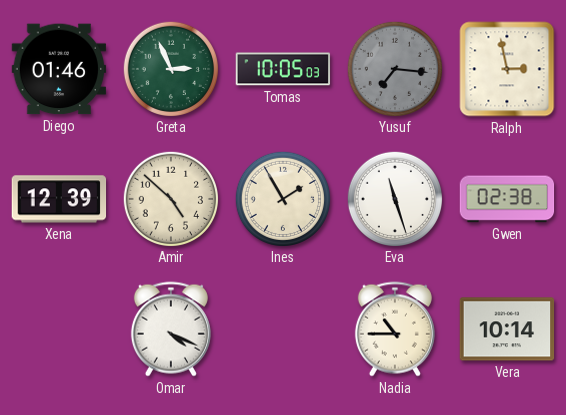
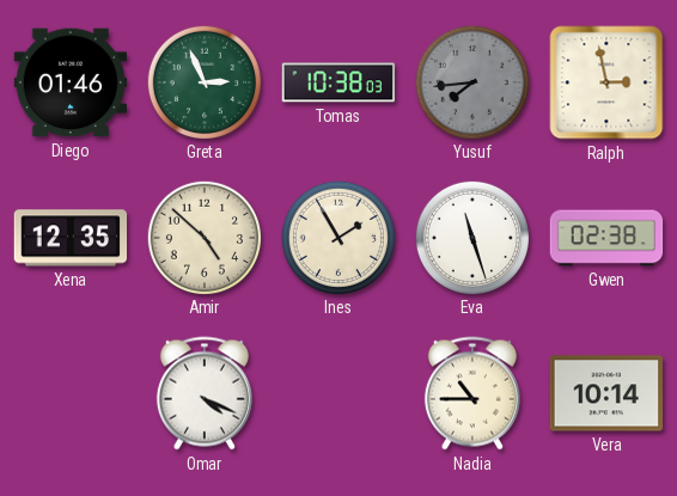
Tomas: 10:05 -> 10:38
Yusuf: 7:16 -> 7:44
Xena: 12:39 -> 12:35
